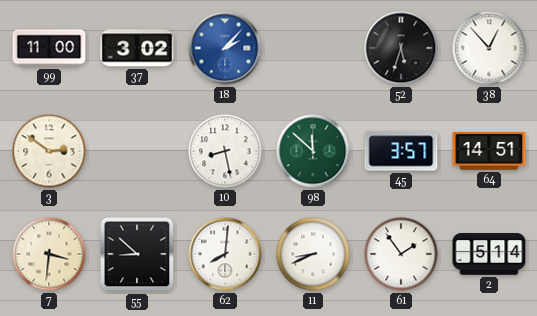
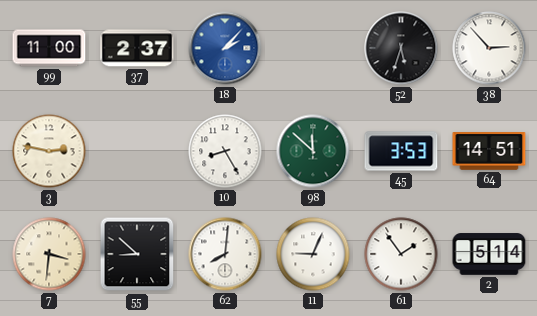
37: 3:02 -> 2:37
38: 12:53 -> 2:53
3: 2:51 -> 2:47
10: 8:28 -> 8:25
45: 3:57 -> 3:53
11: 8:41 -> 9:04
